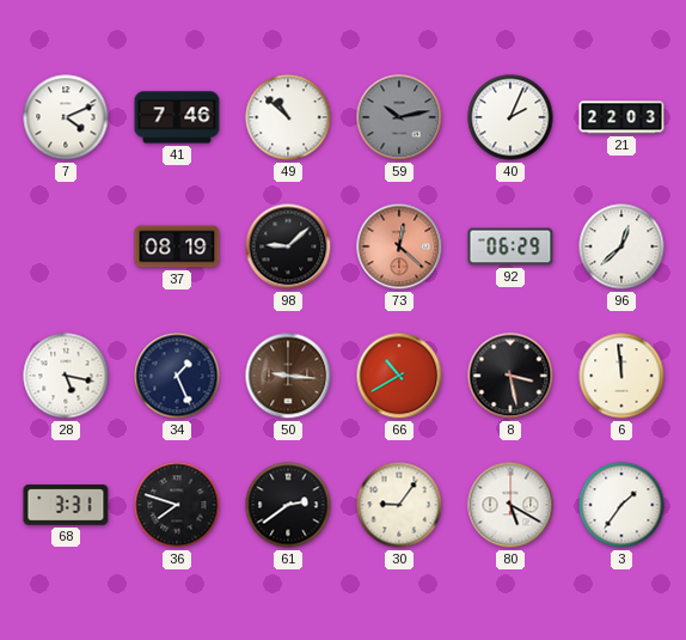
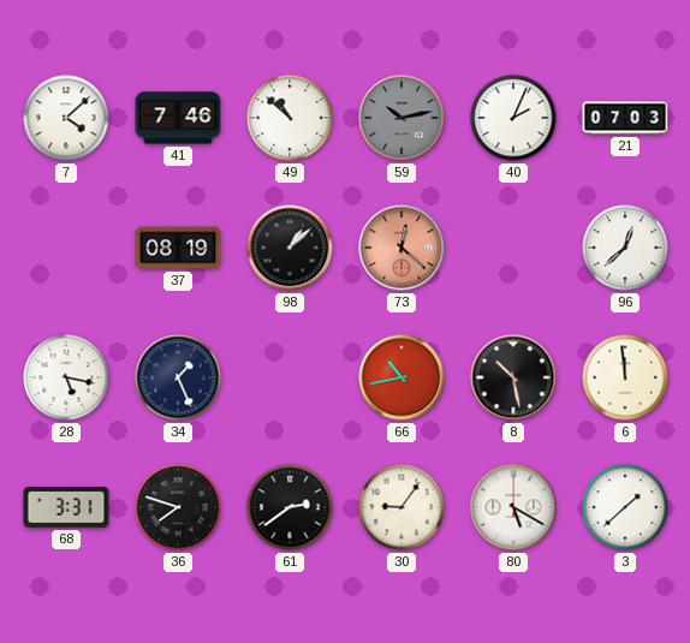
7: 4:11 -> 4:08
21: 22:03 -> 07:03
98: 9:08 -> 1:08
92: 06:29 -> none
50: 9:16 -> none
66: 10:40 -> 10:43
8: 3:28 -> 10:28
3: 1:36 -> 1:38
